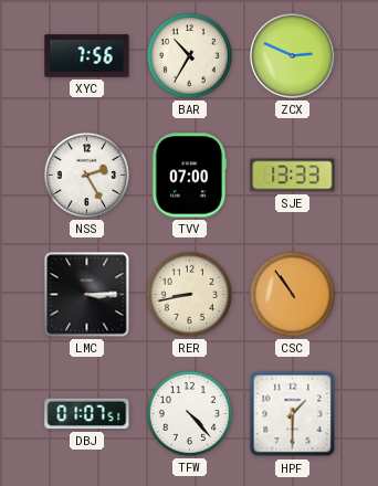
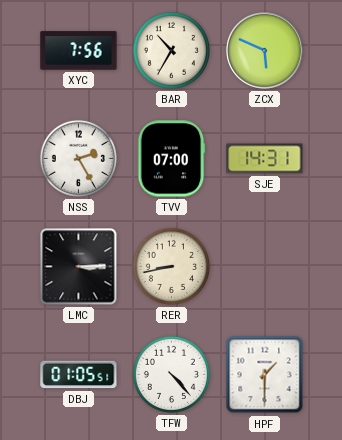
ZCX: 2:49 -> 5:49
SJE: 13:33 -> 14:31
CSC: 10:54 -> none
DBJ: 01:07 -> 01:05
